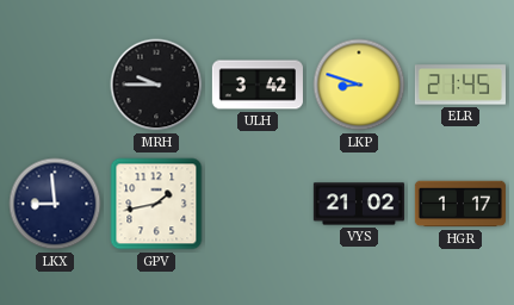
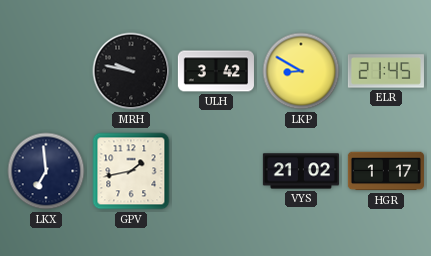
MRH: 9:45 -> 9:47
LKP: 8:48 -> 8:50
LKX: 8:59 -> 6:59
